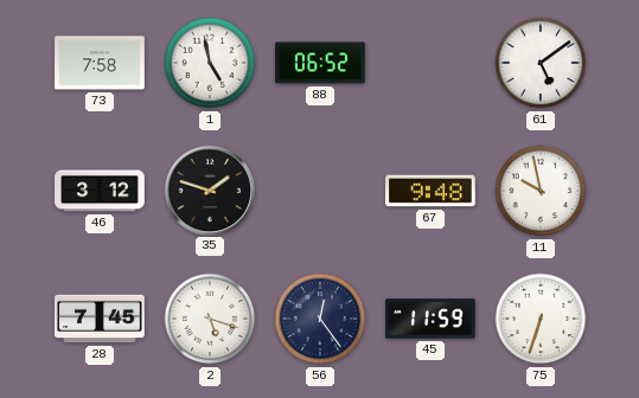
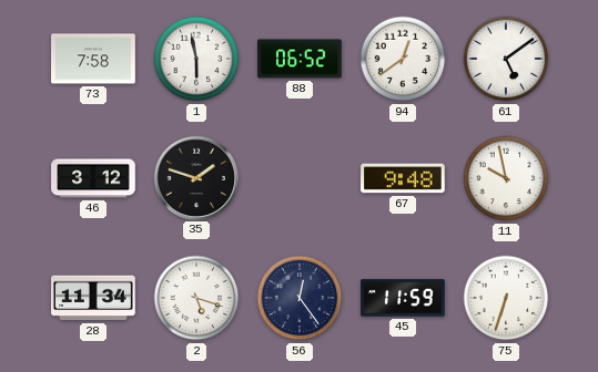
1: 4:58 -> 5:58
94: none -> 12:39
28: 7:45 -> 11:34
